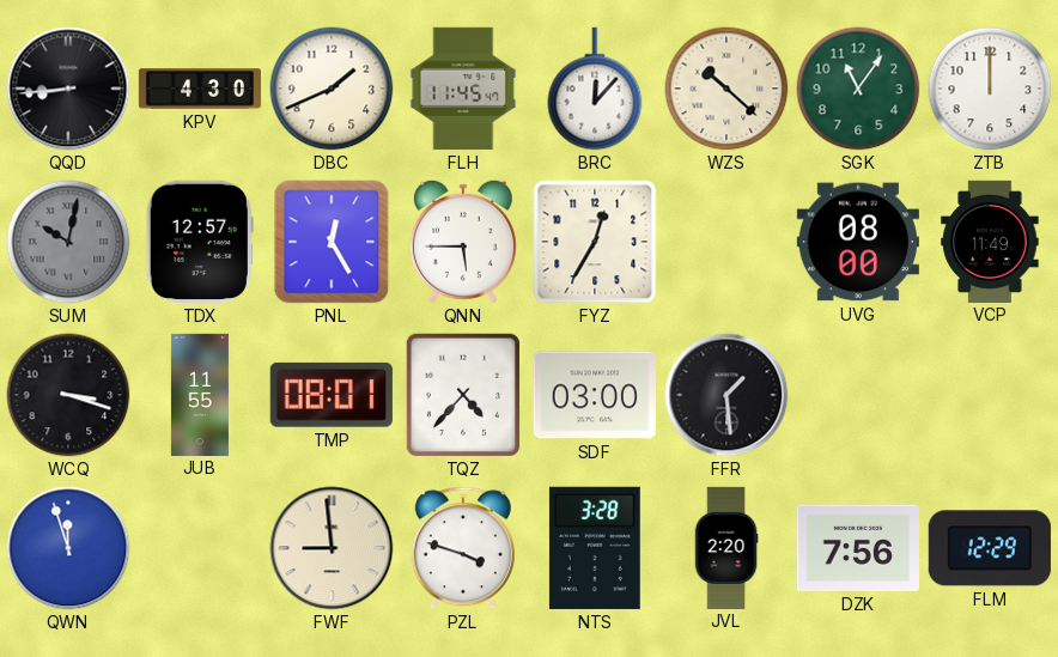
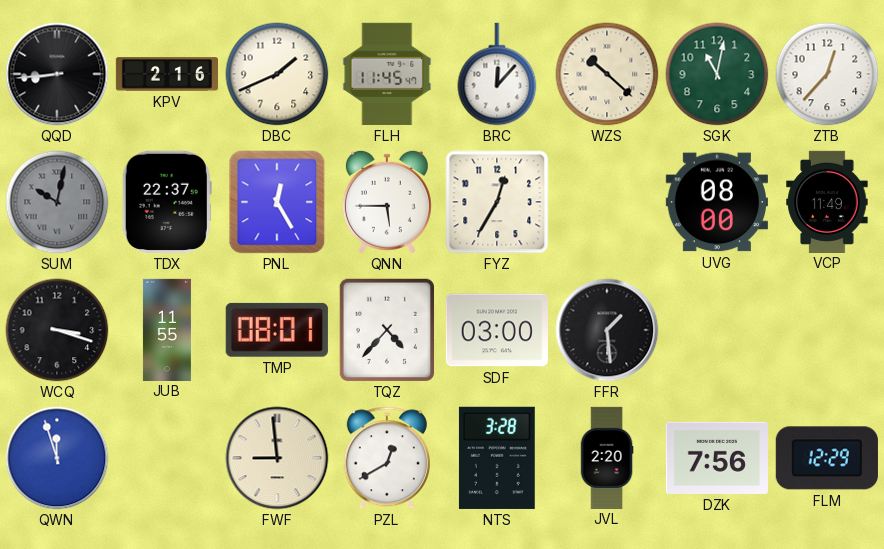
KPV: 4:30 -> 2:16
SGK: 11:06 -> 11:02
ZTB: 12:00 -> 12:37
TDX: 12:57 -> 22:37
PZL: 3:48 -> 12:40
